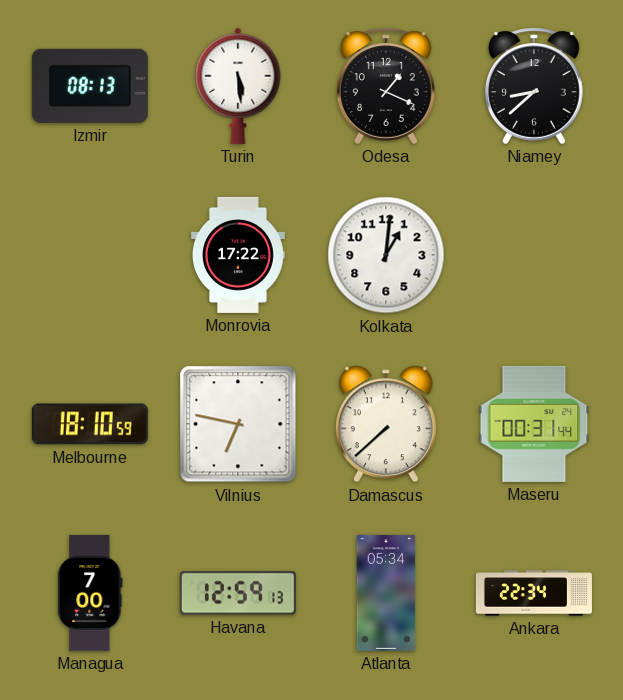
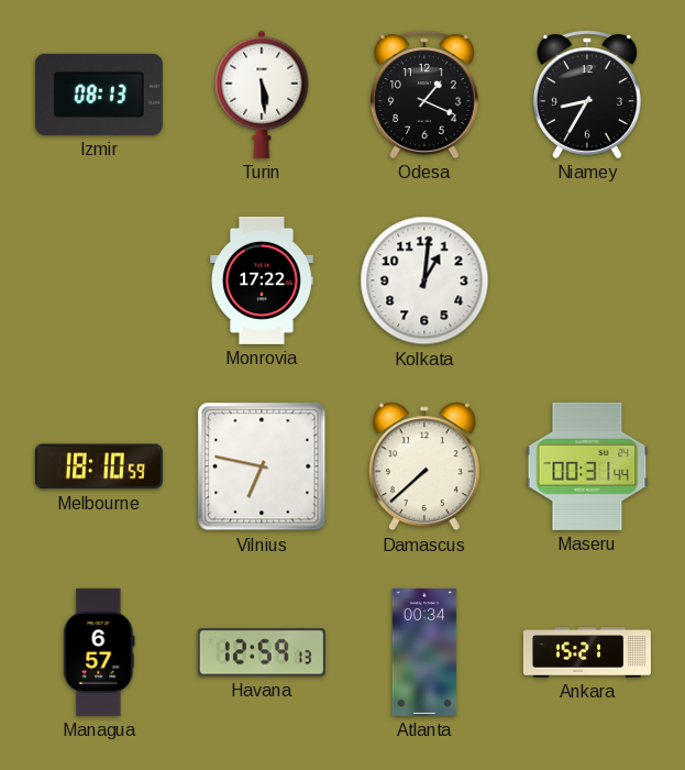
Niamey: 8:38 -> 8:35
Managua: 7:00 -> 6:57
Atlanta: 05:34 -> 00:34
Ankara: 22:34 -> 15:21
